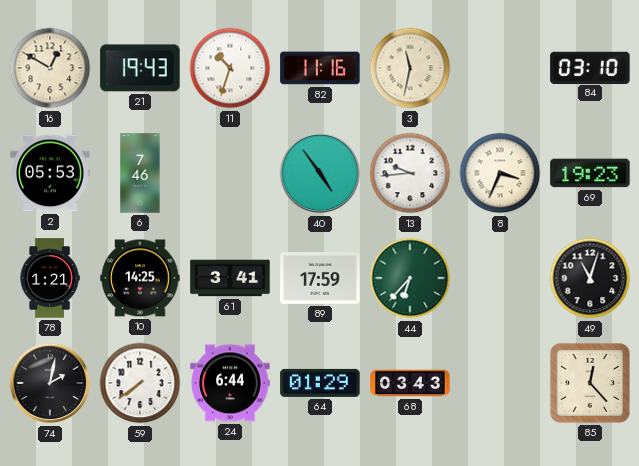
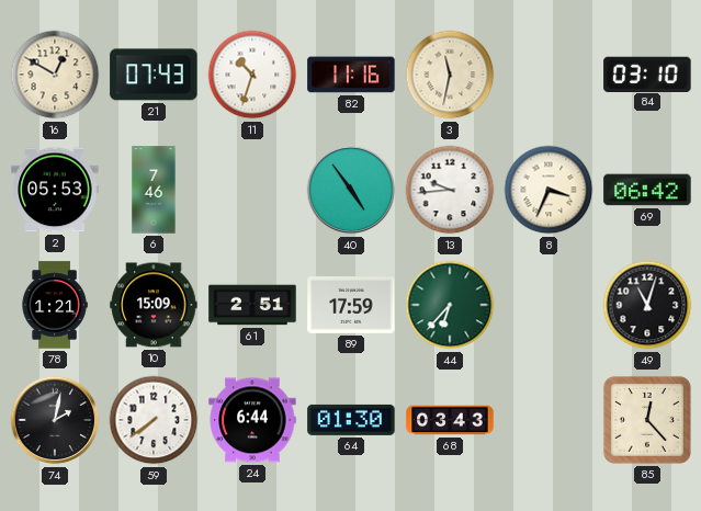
21: 19:43 -> 07:43
69: 19:23 -> 06:42
10: 14:25 -> 15:09
61: 3:41 -> 2:51
64: 01:29 -> 01:30
